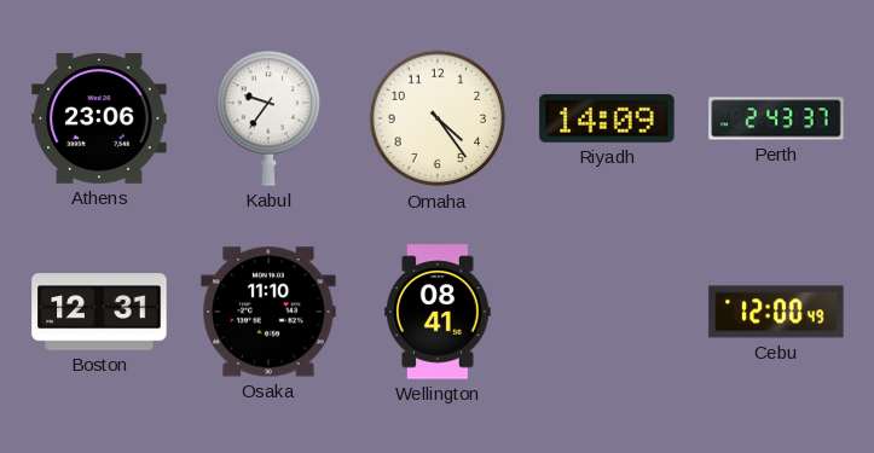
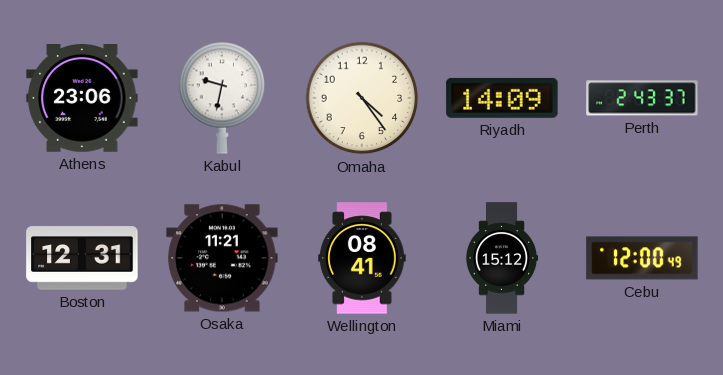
Kabul: 9:36 -> 9:32
Osaka: 11:10 -> 11:21
Miami: none -> 15:12
